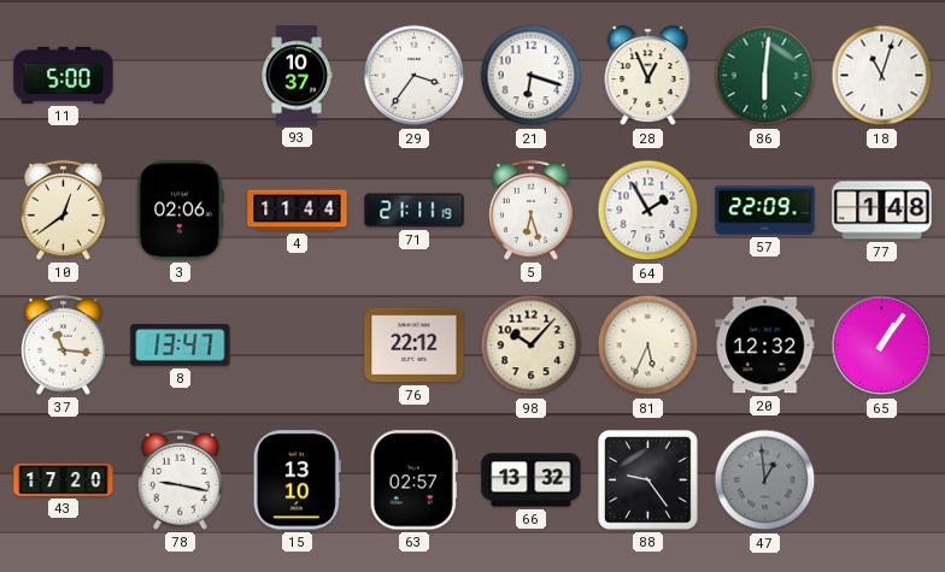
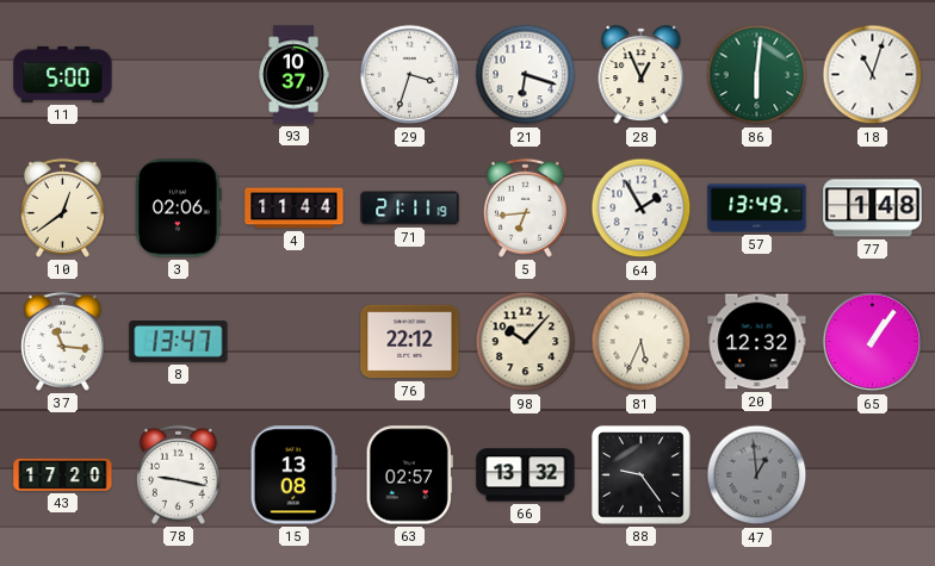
29: 3:36 -> 3:33
5: 6:27 -> 6:44
57: 22:09 -> 13:49
15: 13:10 -> 13:08
